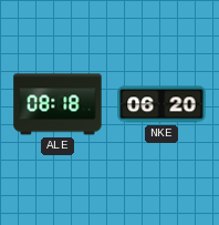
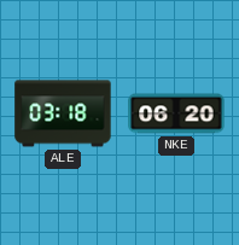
ALE: 08:18 -> 03:18
